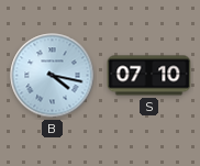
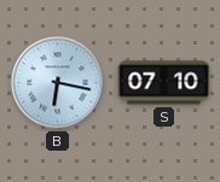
B: 4:17 -> 6:17
